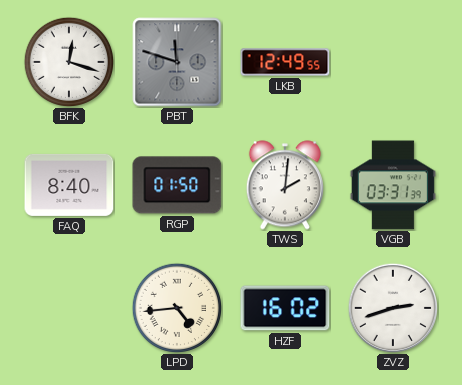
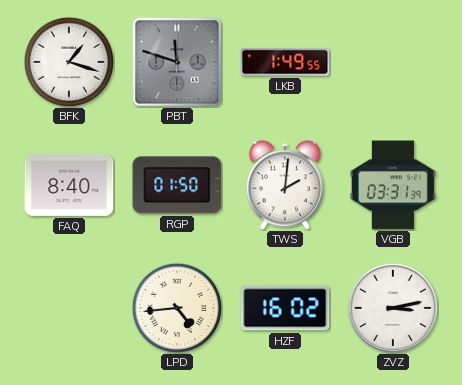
BFK: 12:18 -> 1:18
LKB: 12:49 -> 1:49
ZVZ: 2:42 -> 3:13
